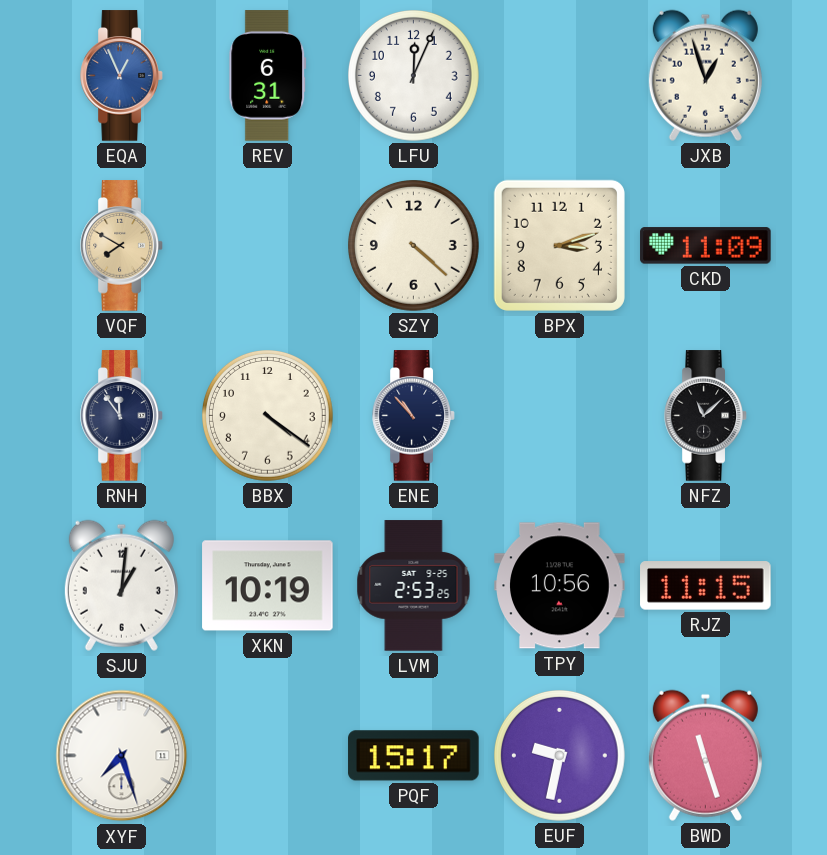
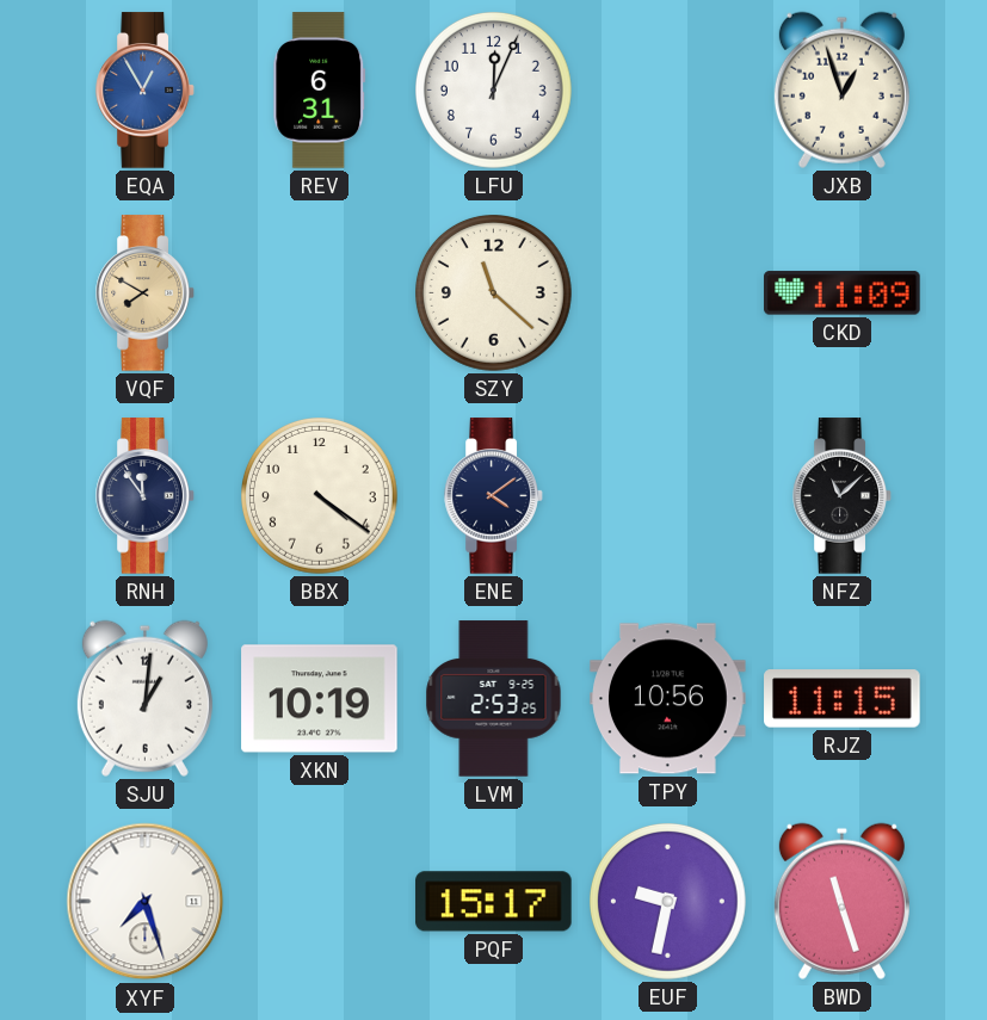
EQA: 12:56 -> 12:55
SZY: 4:22 -> 11:22
BPX: 3:12 -> none
ENE: 10:53 -> 4:09
